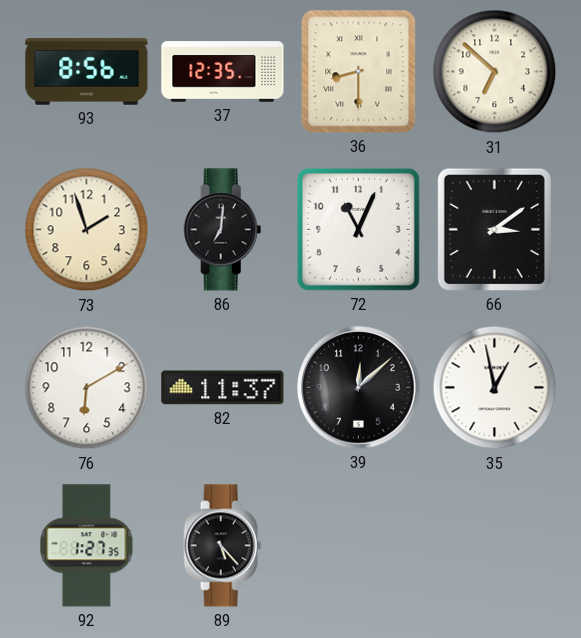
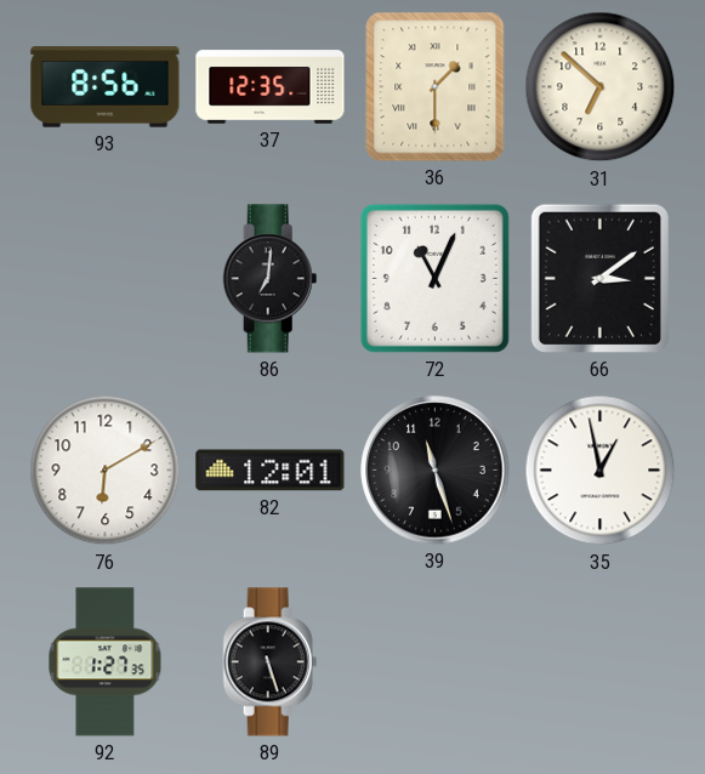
36: 8:30 -> 1:30
73: 1:57 -> none
82: 11:37 -> 12:01
39: 12:08 -> 11:27
89: 5:23 -> 5:27
